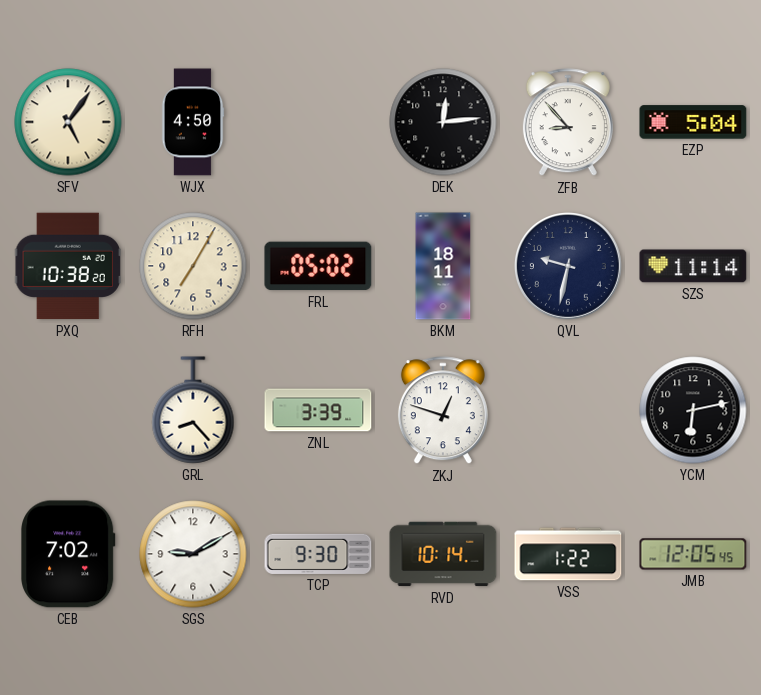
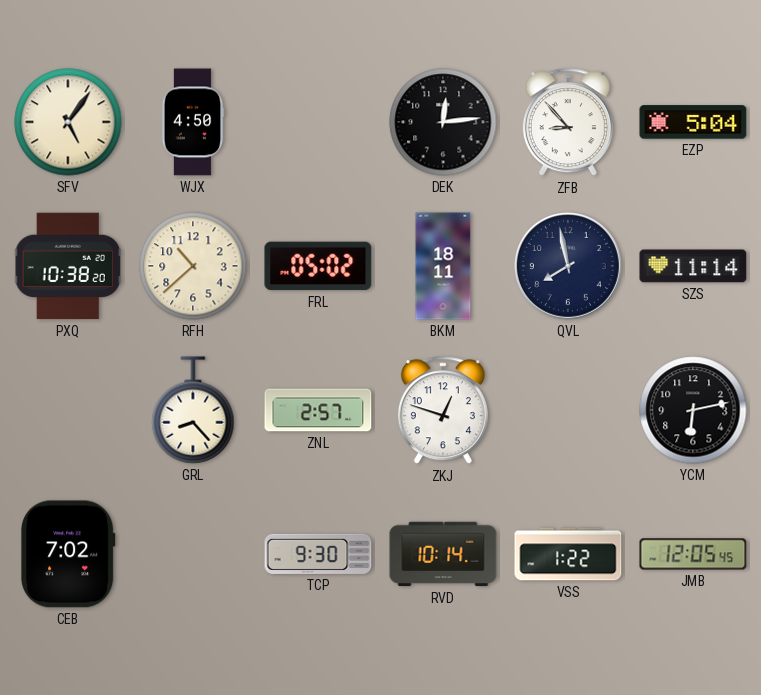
RFH: 7:05 -> 10:38
QVL: 9:32 -> 7:58
ZNL: 3:39 -> 2:57
SGS: 9:10 -> none
